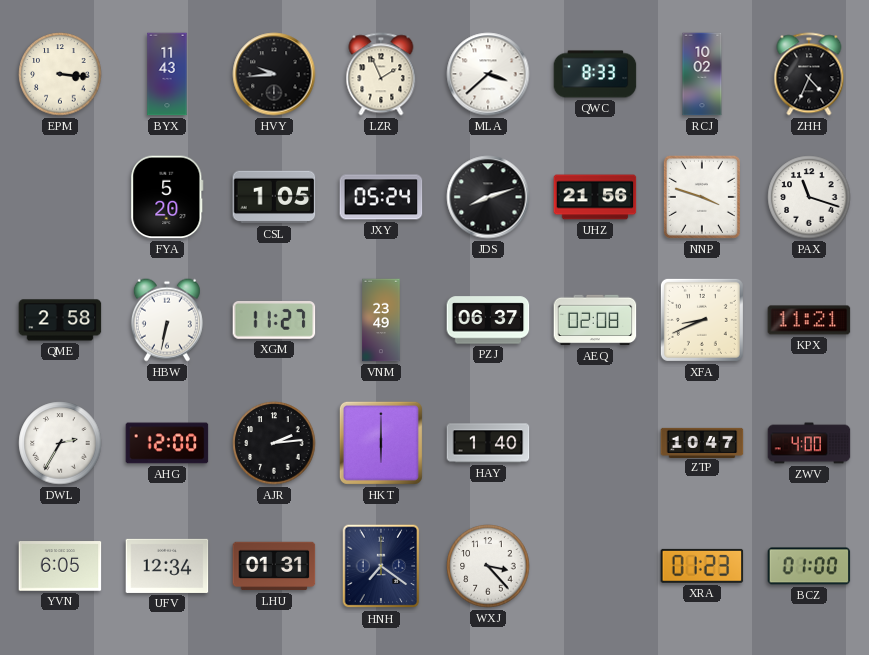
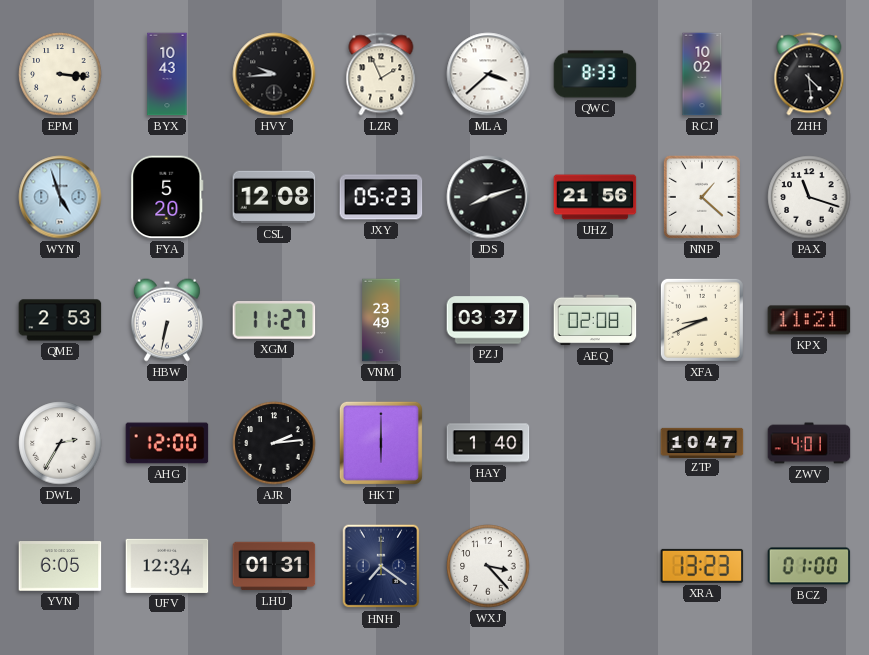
BYX: 11:43 -> 10:43
ZHH: 4:34 -> 4:29
WYN: none -> 4:57
CSL: 1:05 -> 12:08
JXY: 05:24 -> 05:23
NNP: 3:48 -> 1:22
QME: 2:58 -> 2:53
PZJ: 06:37 -> 03:37
ZWV: 4:00 -> 4:01
XRA: 01:23 -> 13:23
